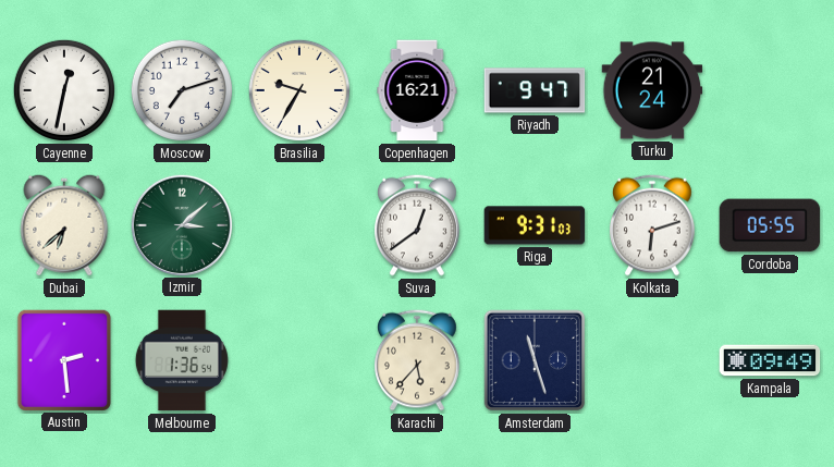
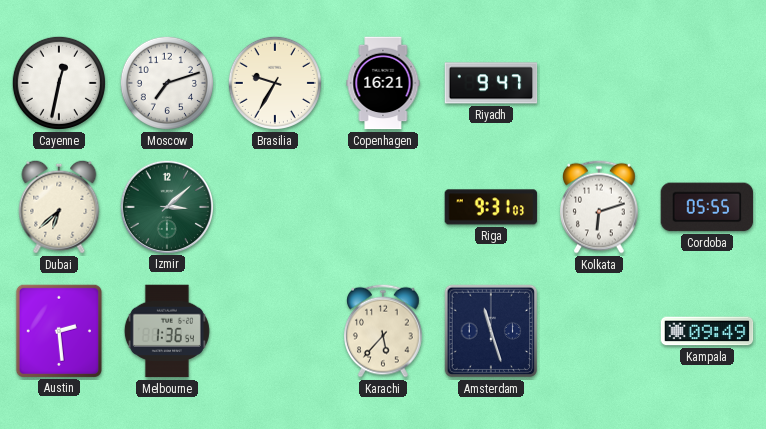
Turku: 21:24 -> none
Suva: 12:39 -> none
